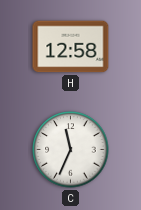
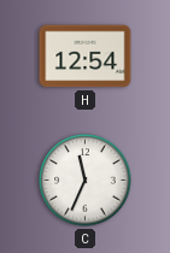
H: 12:58 -> 12:54
